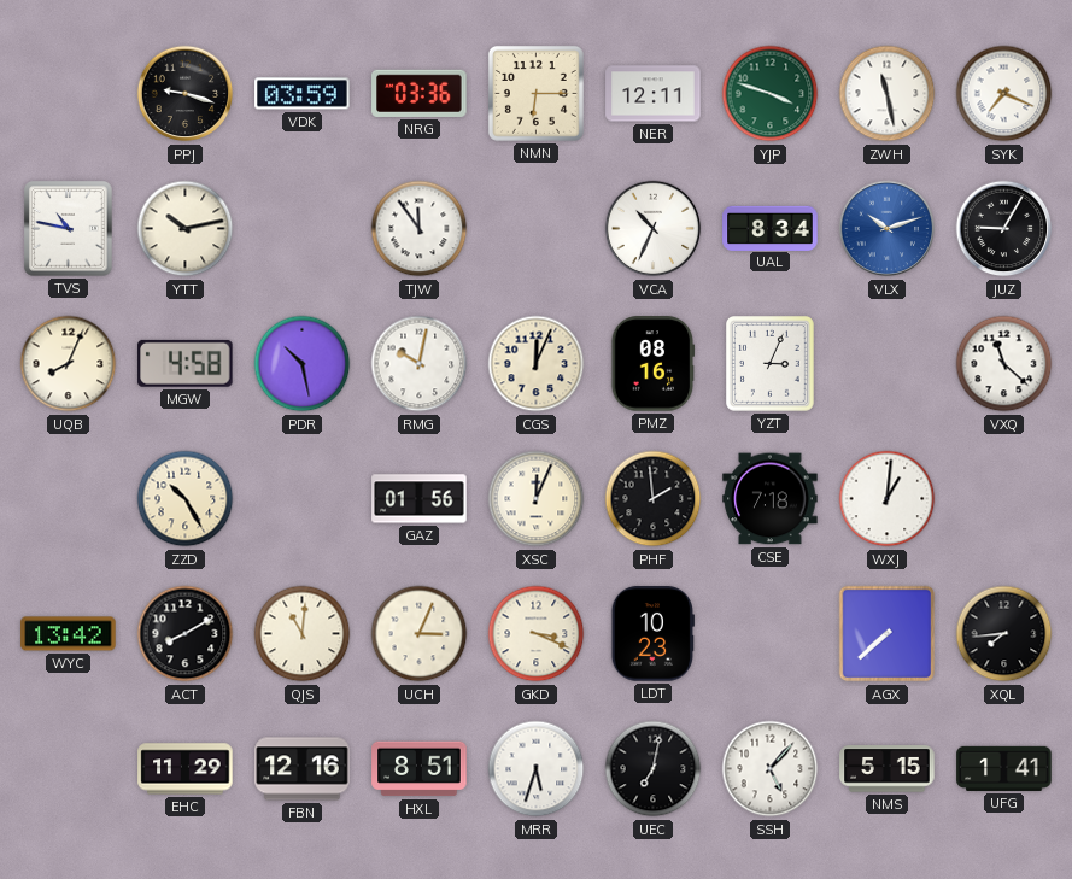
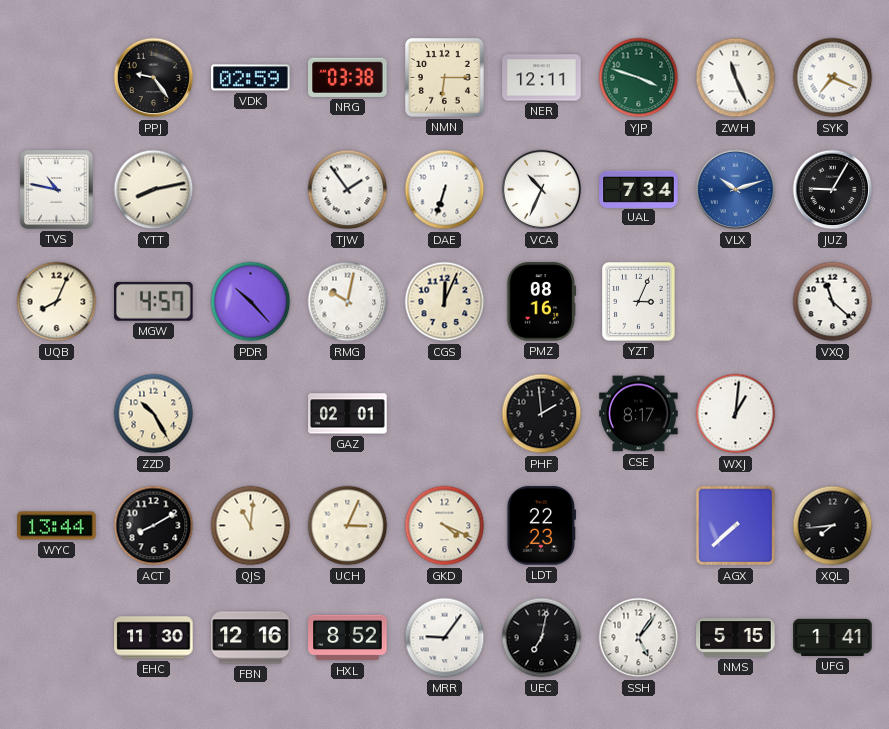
PPJ: 9:18 -> 9:24
VDK: 03:59 -> 02:59
NRG: 03:36 -> 03:38
ZWH: 11:28 -> 11:26
YTT: 10:13 -> 8:13
TJW: 11:54 -> 1:54
DAE: none -> 6:33
UAL: 8:34 -> 7:34
MGW: 4:58 -> 4:57
PDR: 10:28 -> 10:23
GAZ: 01:56 -> 02:01
XSC: 12:04 -> none
CSE: 7:18 -> 8:17
WYC: 13:42 -> 13:44
GKD: 3:19 -> 4:19
LDT: 10:23 -> 22:23
EHC: 11:29 -> 11:30
HXL: 8:51 -> 8:52
MRR: 5:33 -> 9:06
SSH: 5:07 -> 5:06
